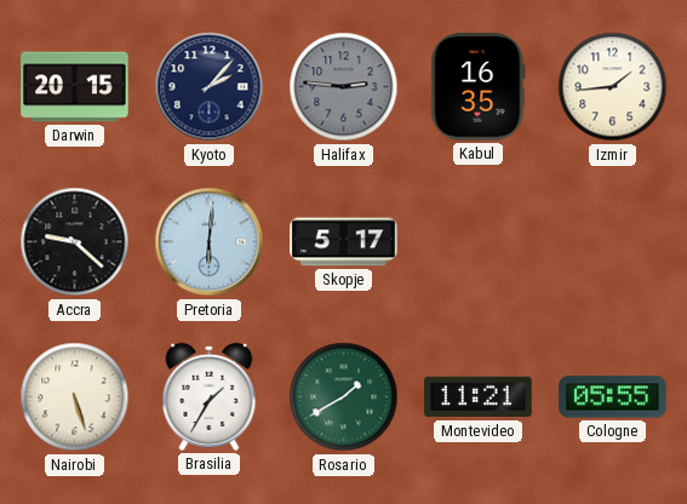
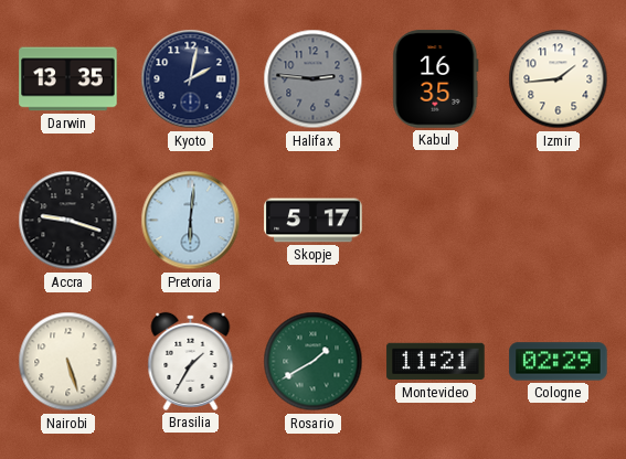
Darwin: 20:15 -> 13:35
Kyoto: 2:07 -> 2:02
Accra: 9:22 -> 9:18
Cologne: 05:55 -> 02:29
